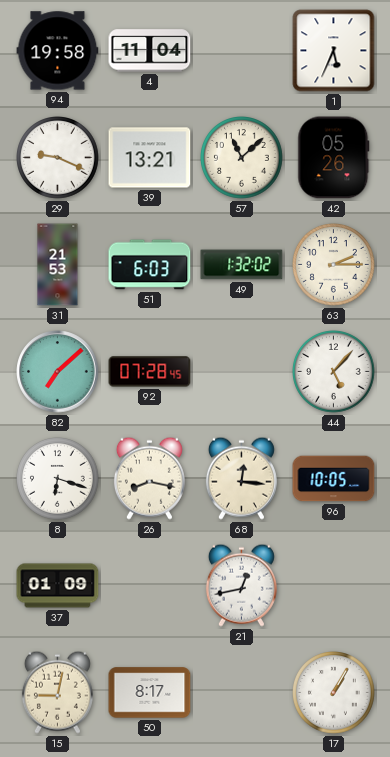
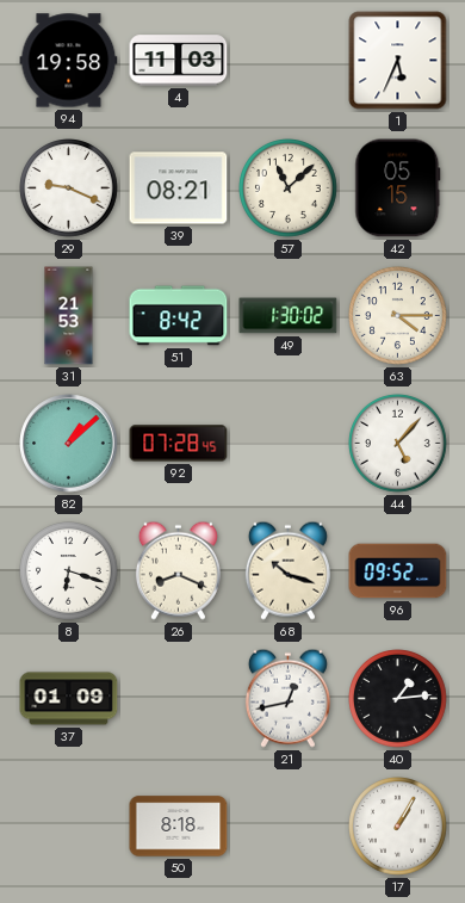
4: 11:04 -> 11:03
39: 13:21 -> 08:21
42: 05:26 -> 05:15
51: 6:03 -> 8:42
49: 1:32 -> 1:30
63: 2:15 -> 4:15
82: 7:08 -> 1:08
26: 8:17 -> 8:19
68: 12:16 -> 10:18
96: 10:05 -> 09:52
40: none -> 1:14
15: 9:02 -> none
50: 8:17 -> 8:18
